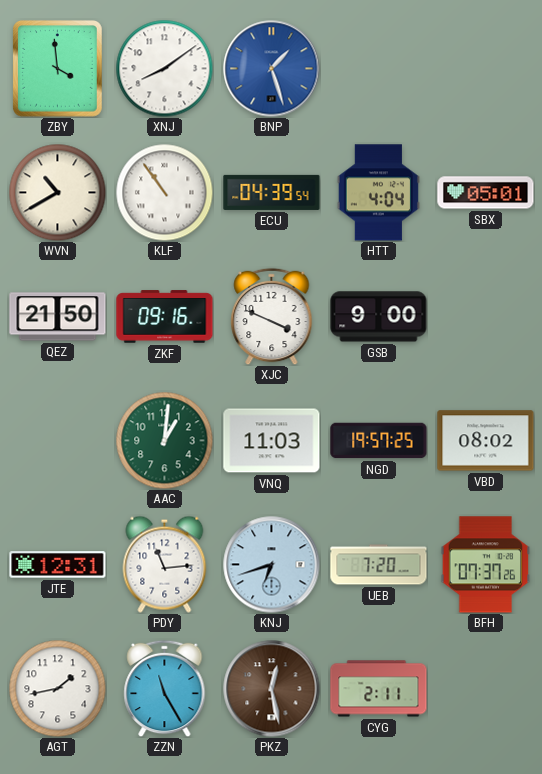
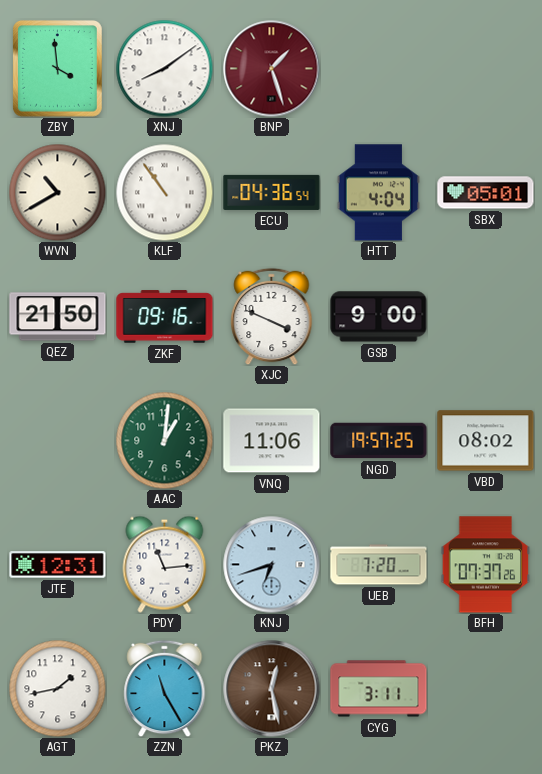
BNP dial: blue -> burgundy
ECU: 04:39 -> 04:36
VNQ: 11:03 -> 11:06
CYG: 2:11 -> 3:11
